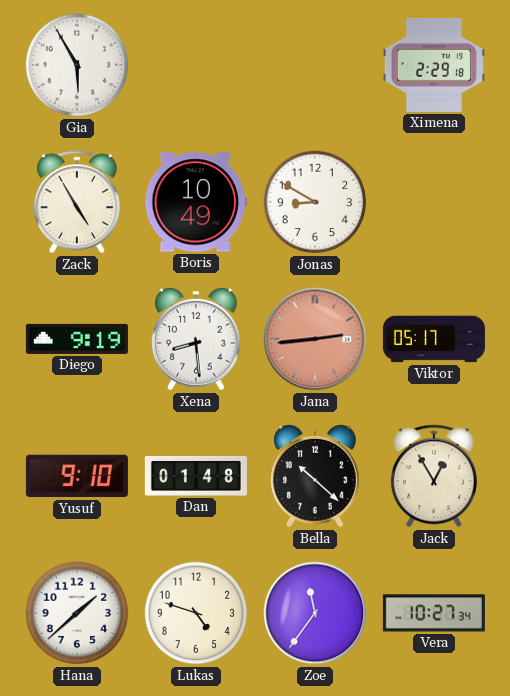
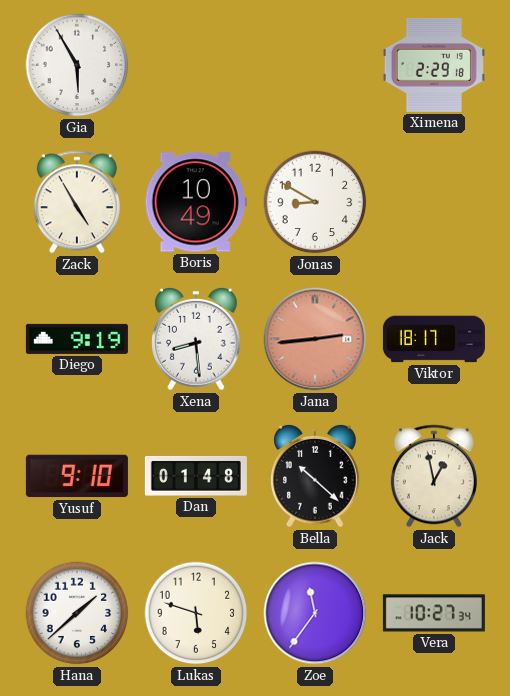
Viktor: 05:17 -> 18:17
Jack: 12:55 -> 12:58
Lukas: 4:48 -> 5:48
